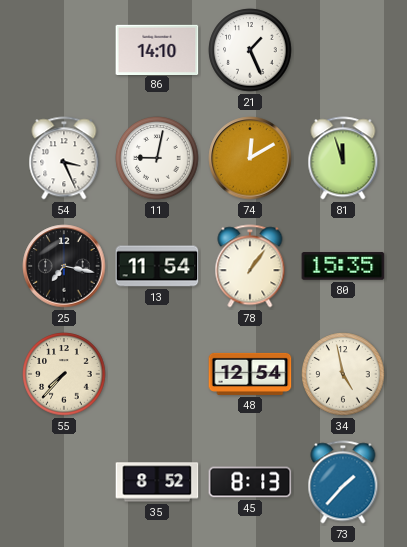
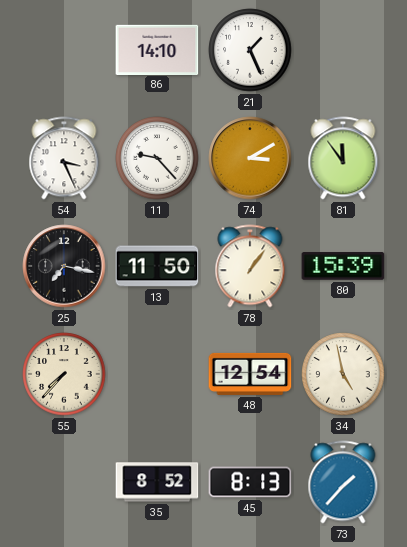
11: 9:02 -> 9:23
74: 12:10 -> 3:10
81: 11:57 -> 11:54
13: 11:54 -> 11:50
80: 15:35 -> 15:39
